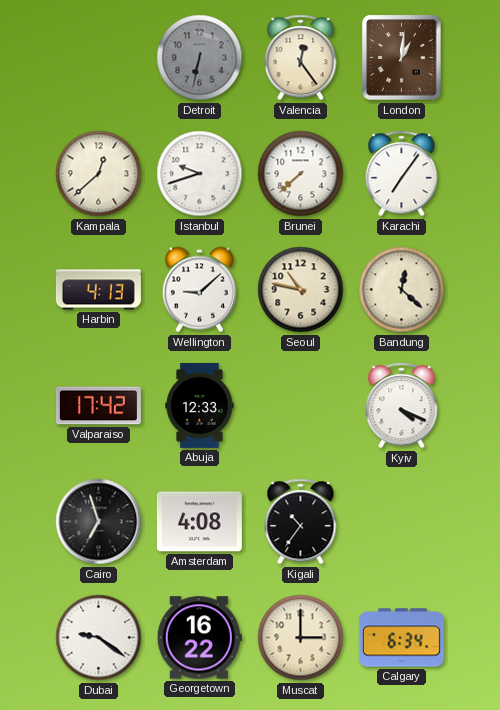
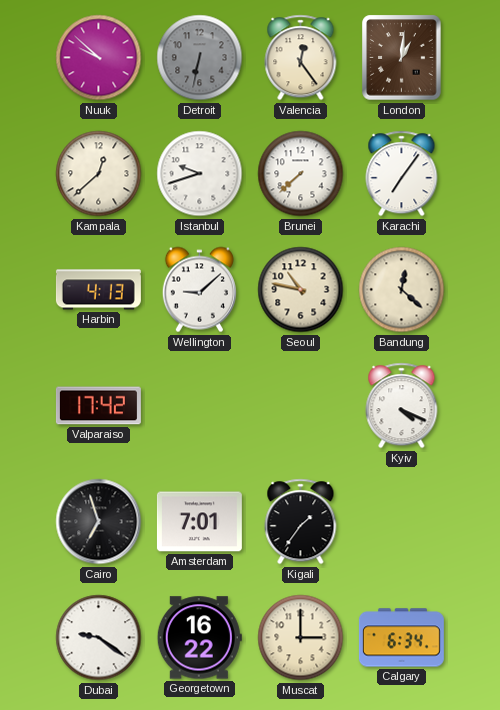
Nuuk: none -> 9:52
Abuja: 12:33 -> none
Amsterdam: 4:08 -> 7:01
Kigali: 10:36 -> 1:36
